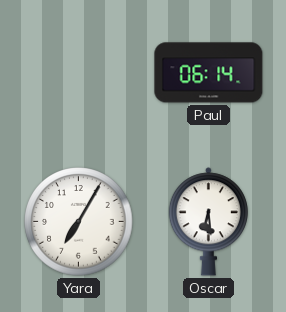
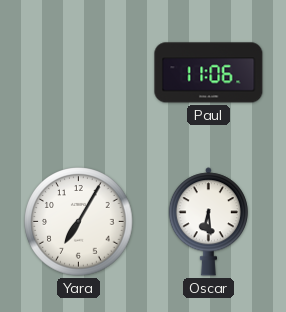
Paul: 06:14 -> 11:06
